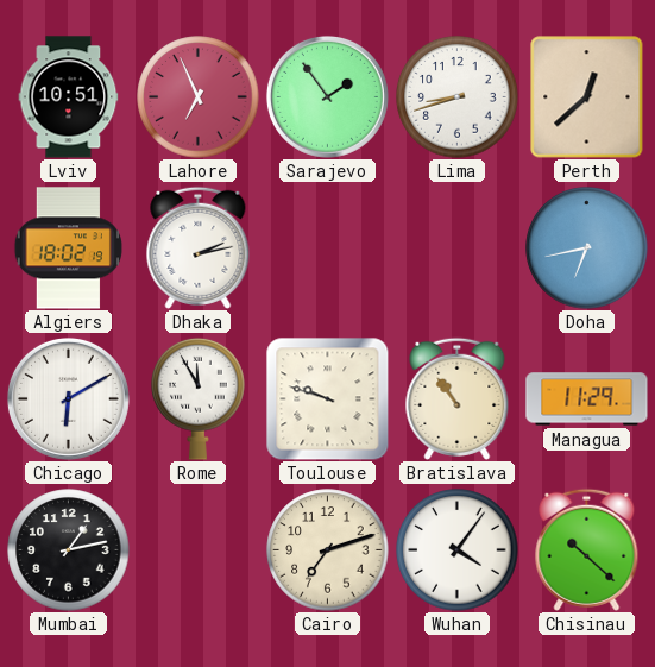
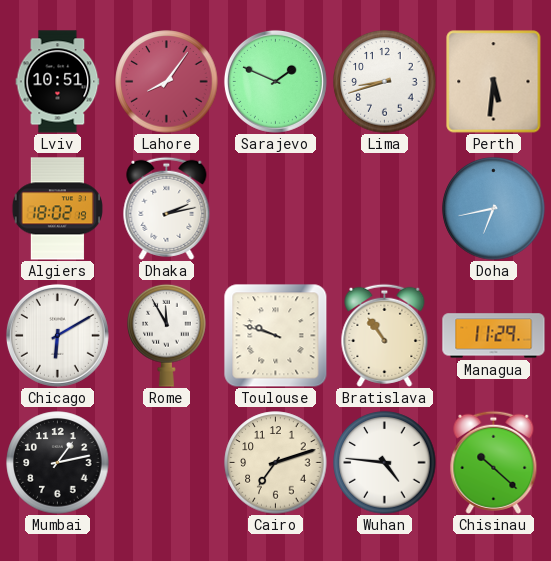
Lahore: 6:56 -> 8:06
Sarajevo: 1:54 -> 1:49
Perth: 12:38 -> 5:31
Wuhan: 4:06 -> 4:46
